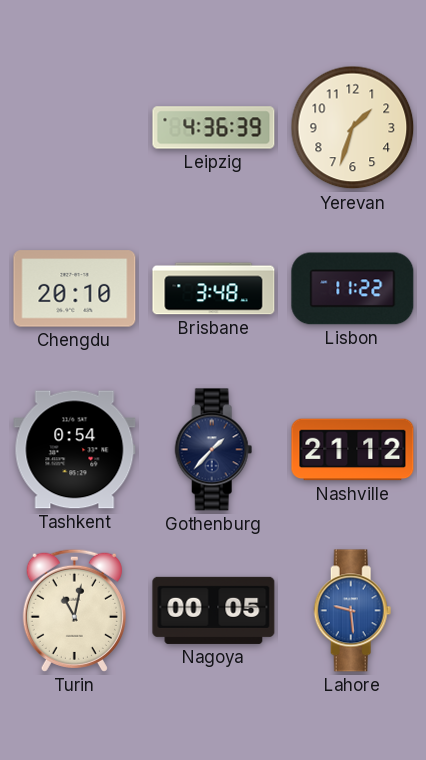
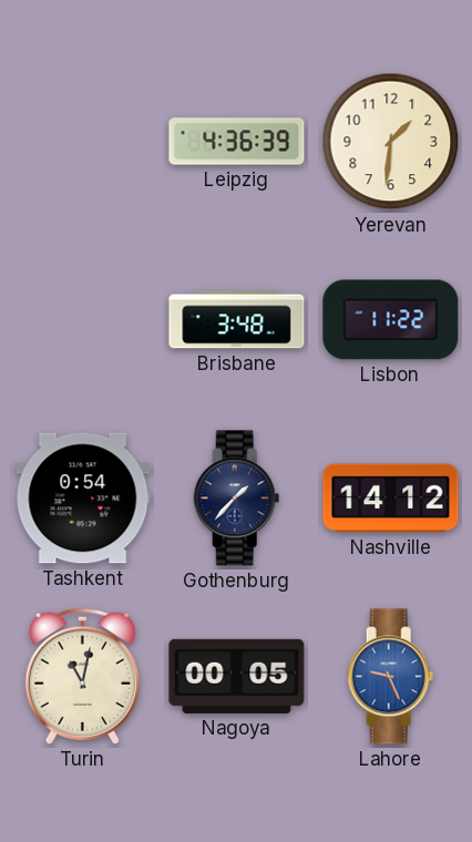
Yerevan: 1:33 -> 1:31
Chengdu: 20:10 -> none
Nashville: 21:12 -> 14:12
Lahore: 9:29 -> 9:26
